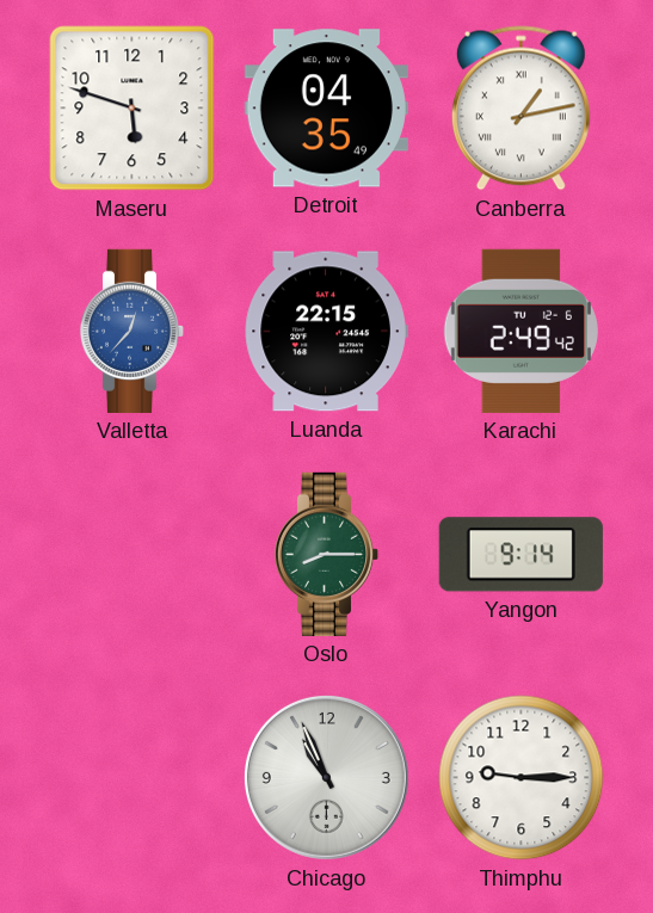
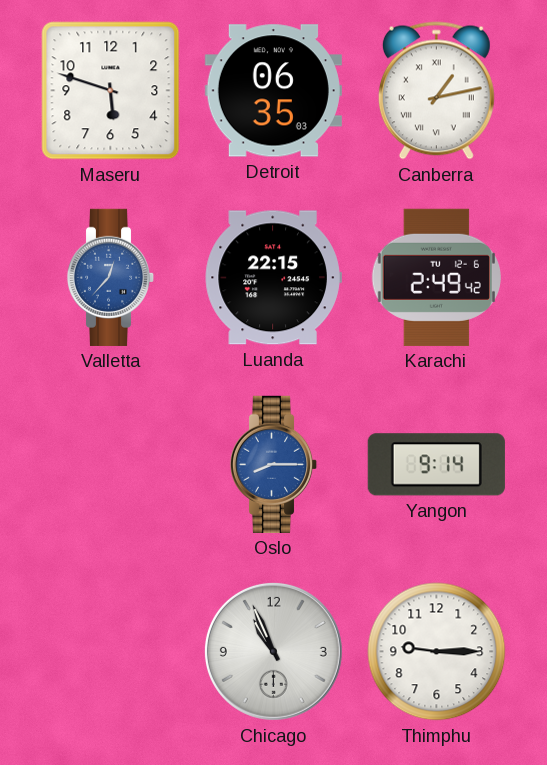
Detroit: 04:35 -> 06:35
Oslo dial: green -> blue
